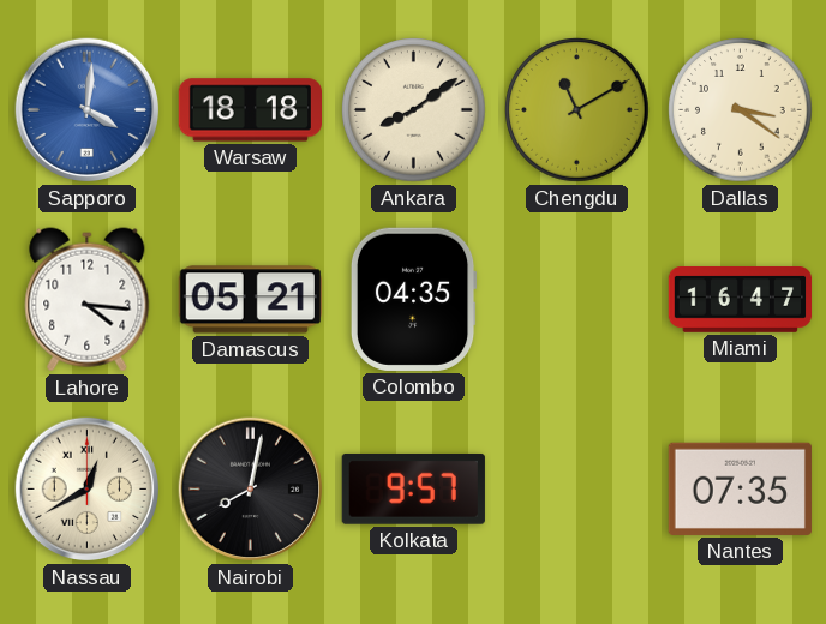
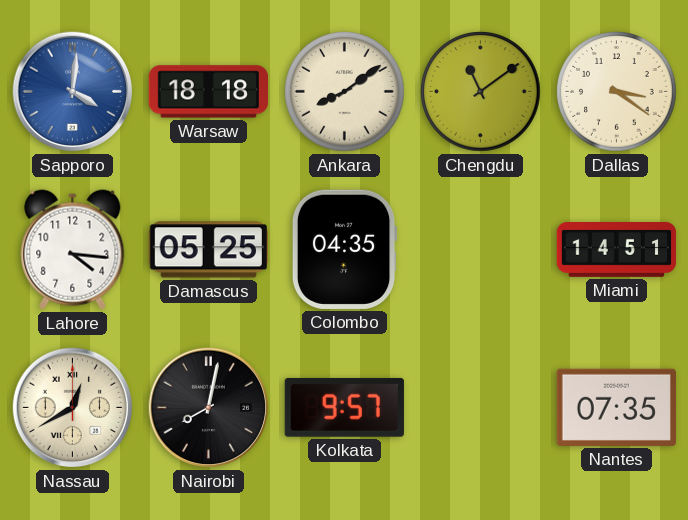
Chengdu: 11:10 -> 11:09
Damascus: 05:21 -> 05:25
Miami: 16:47 -> 14:51
